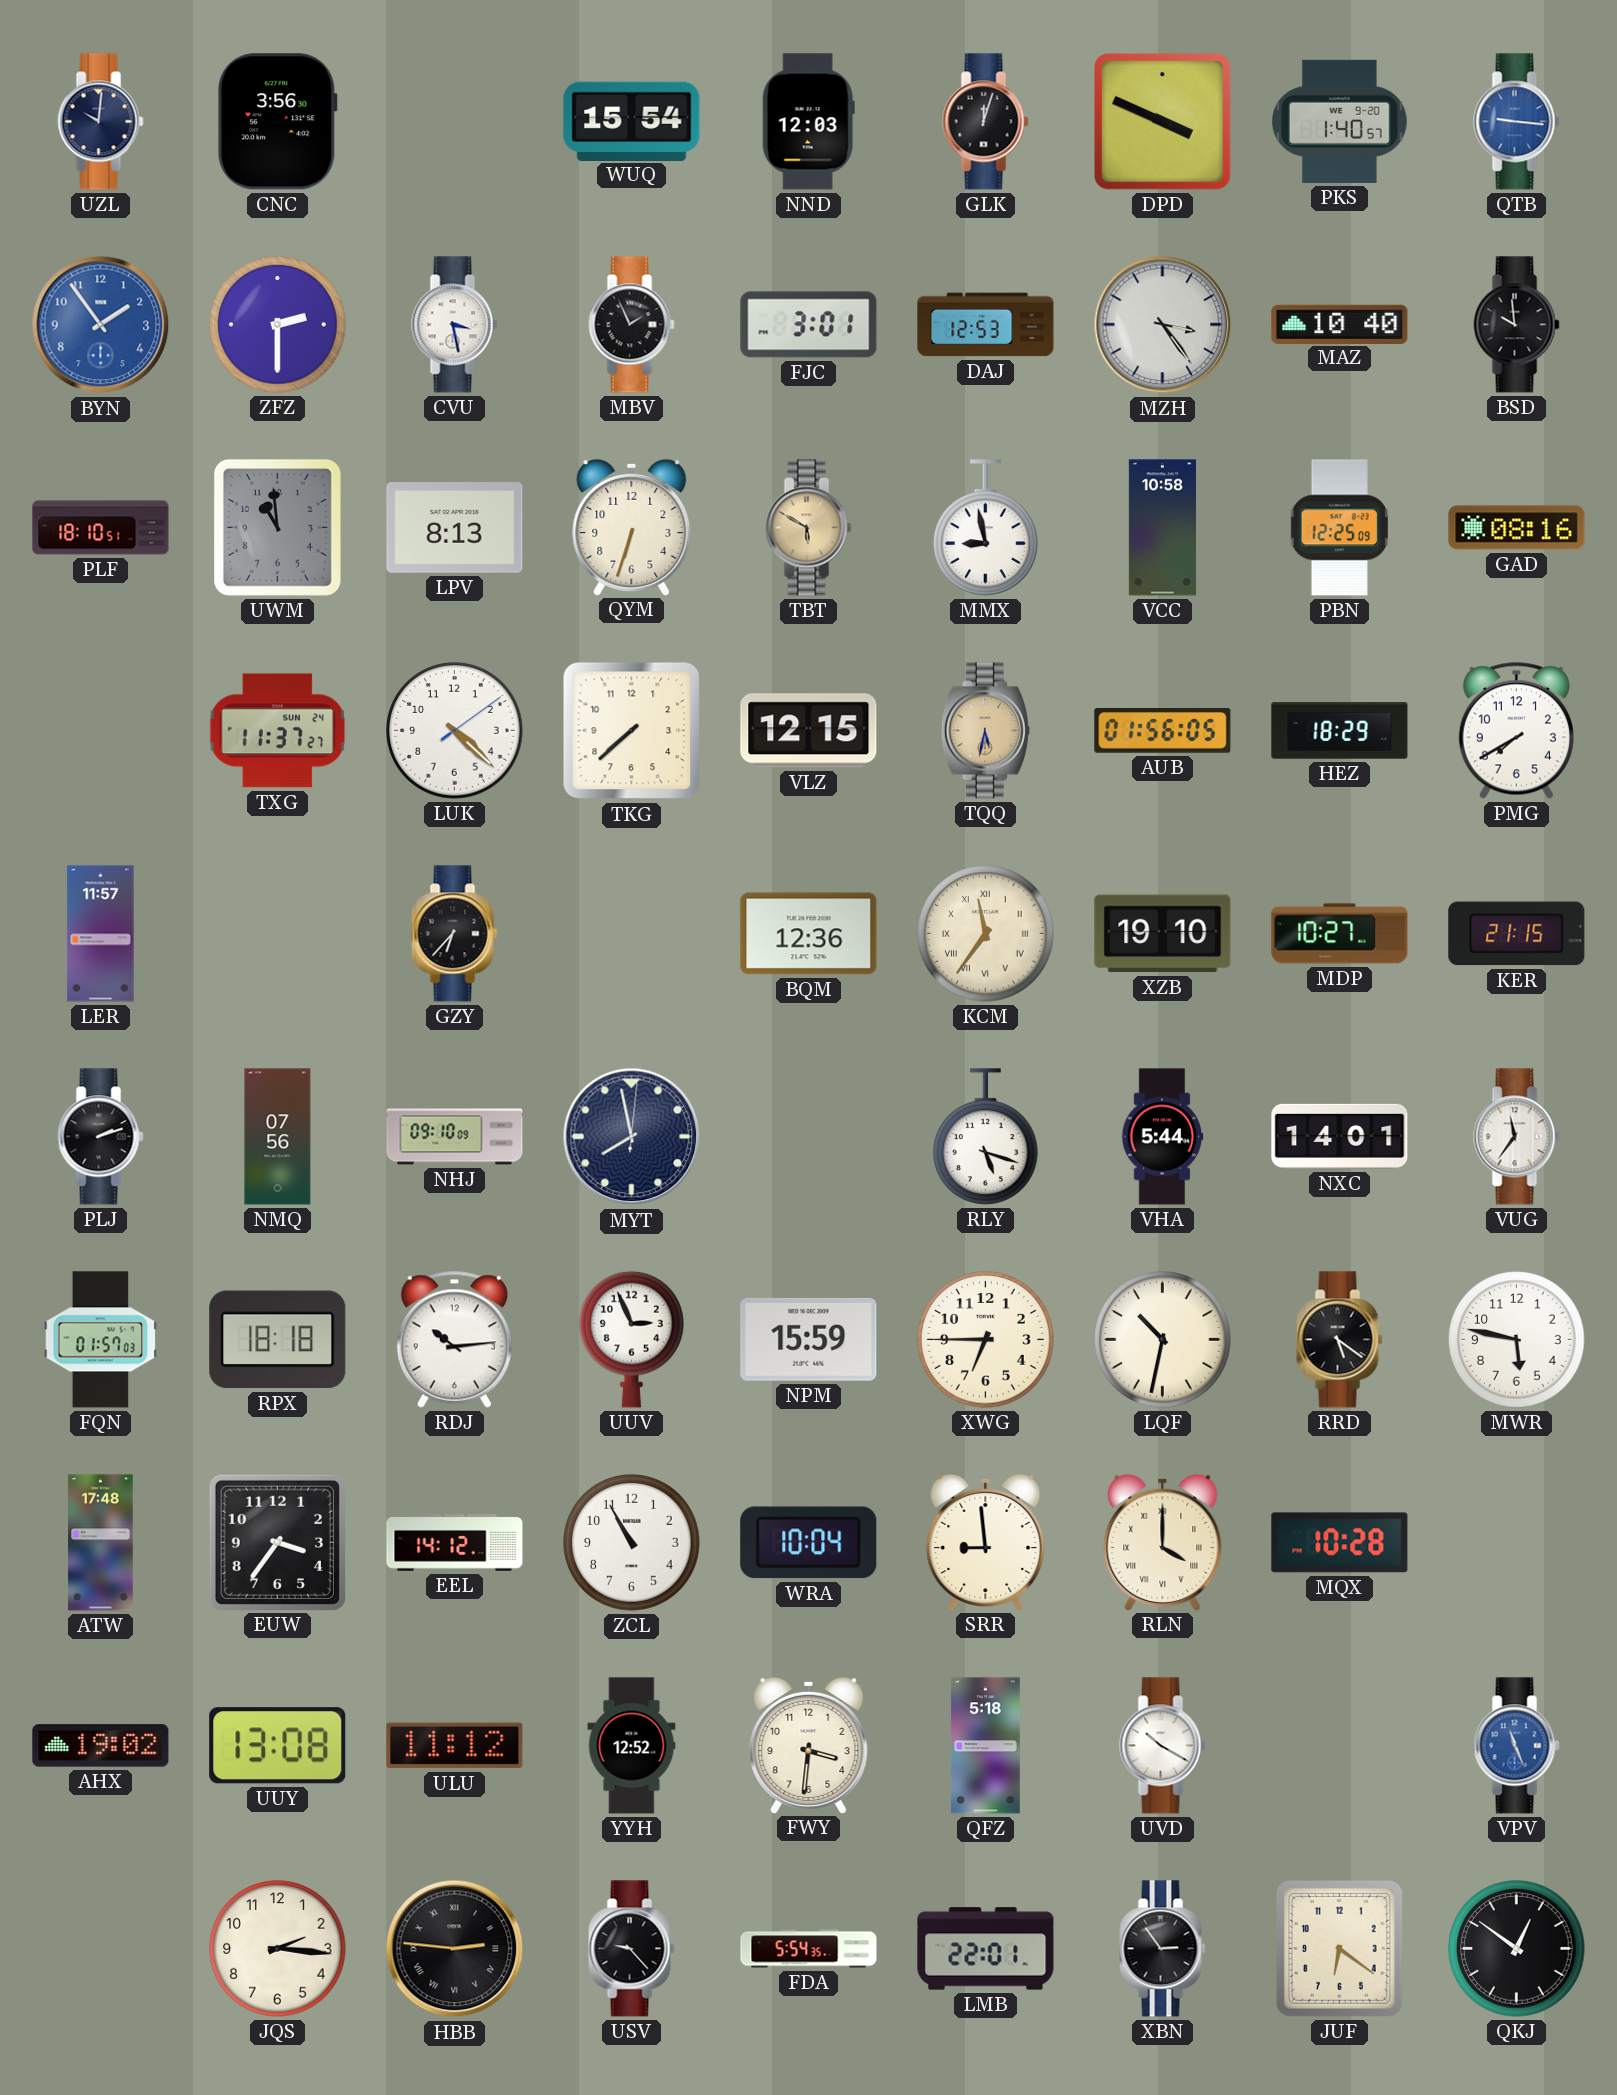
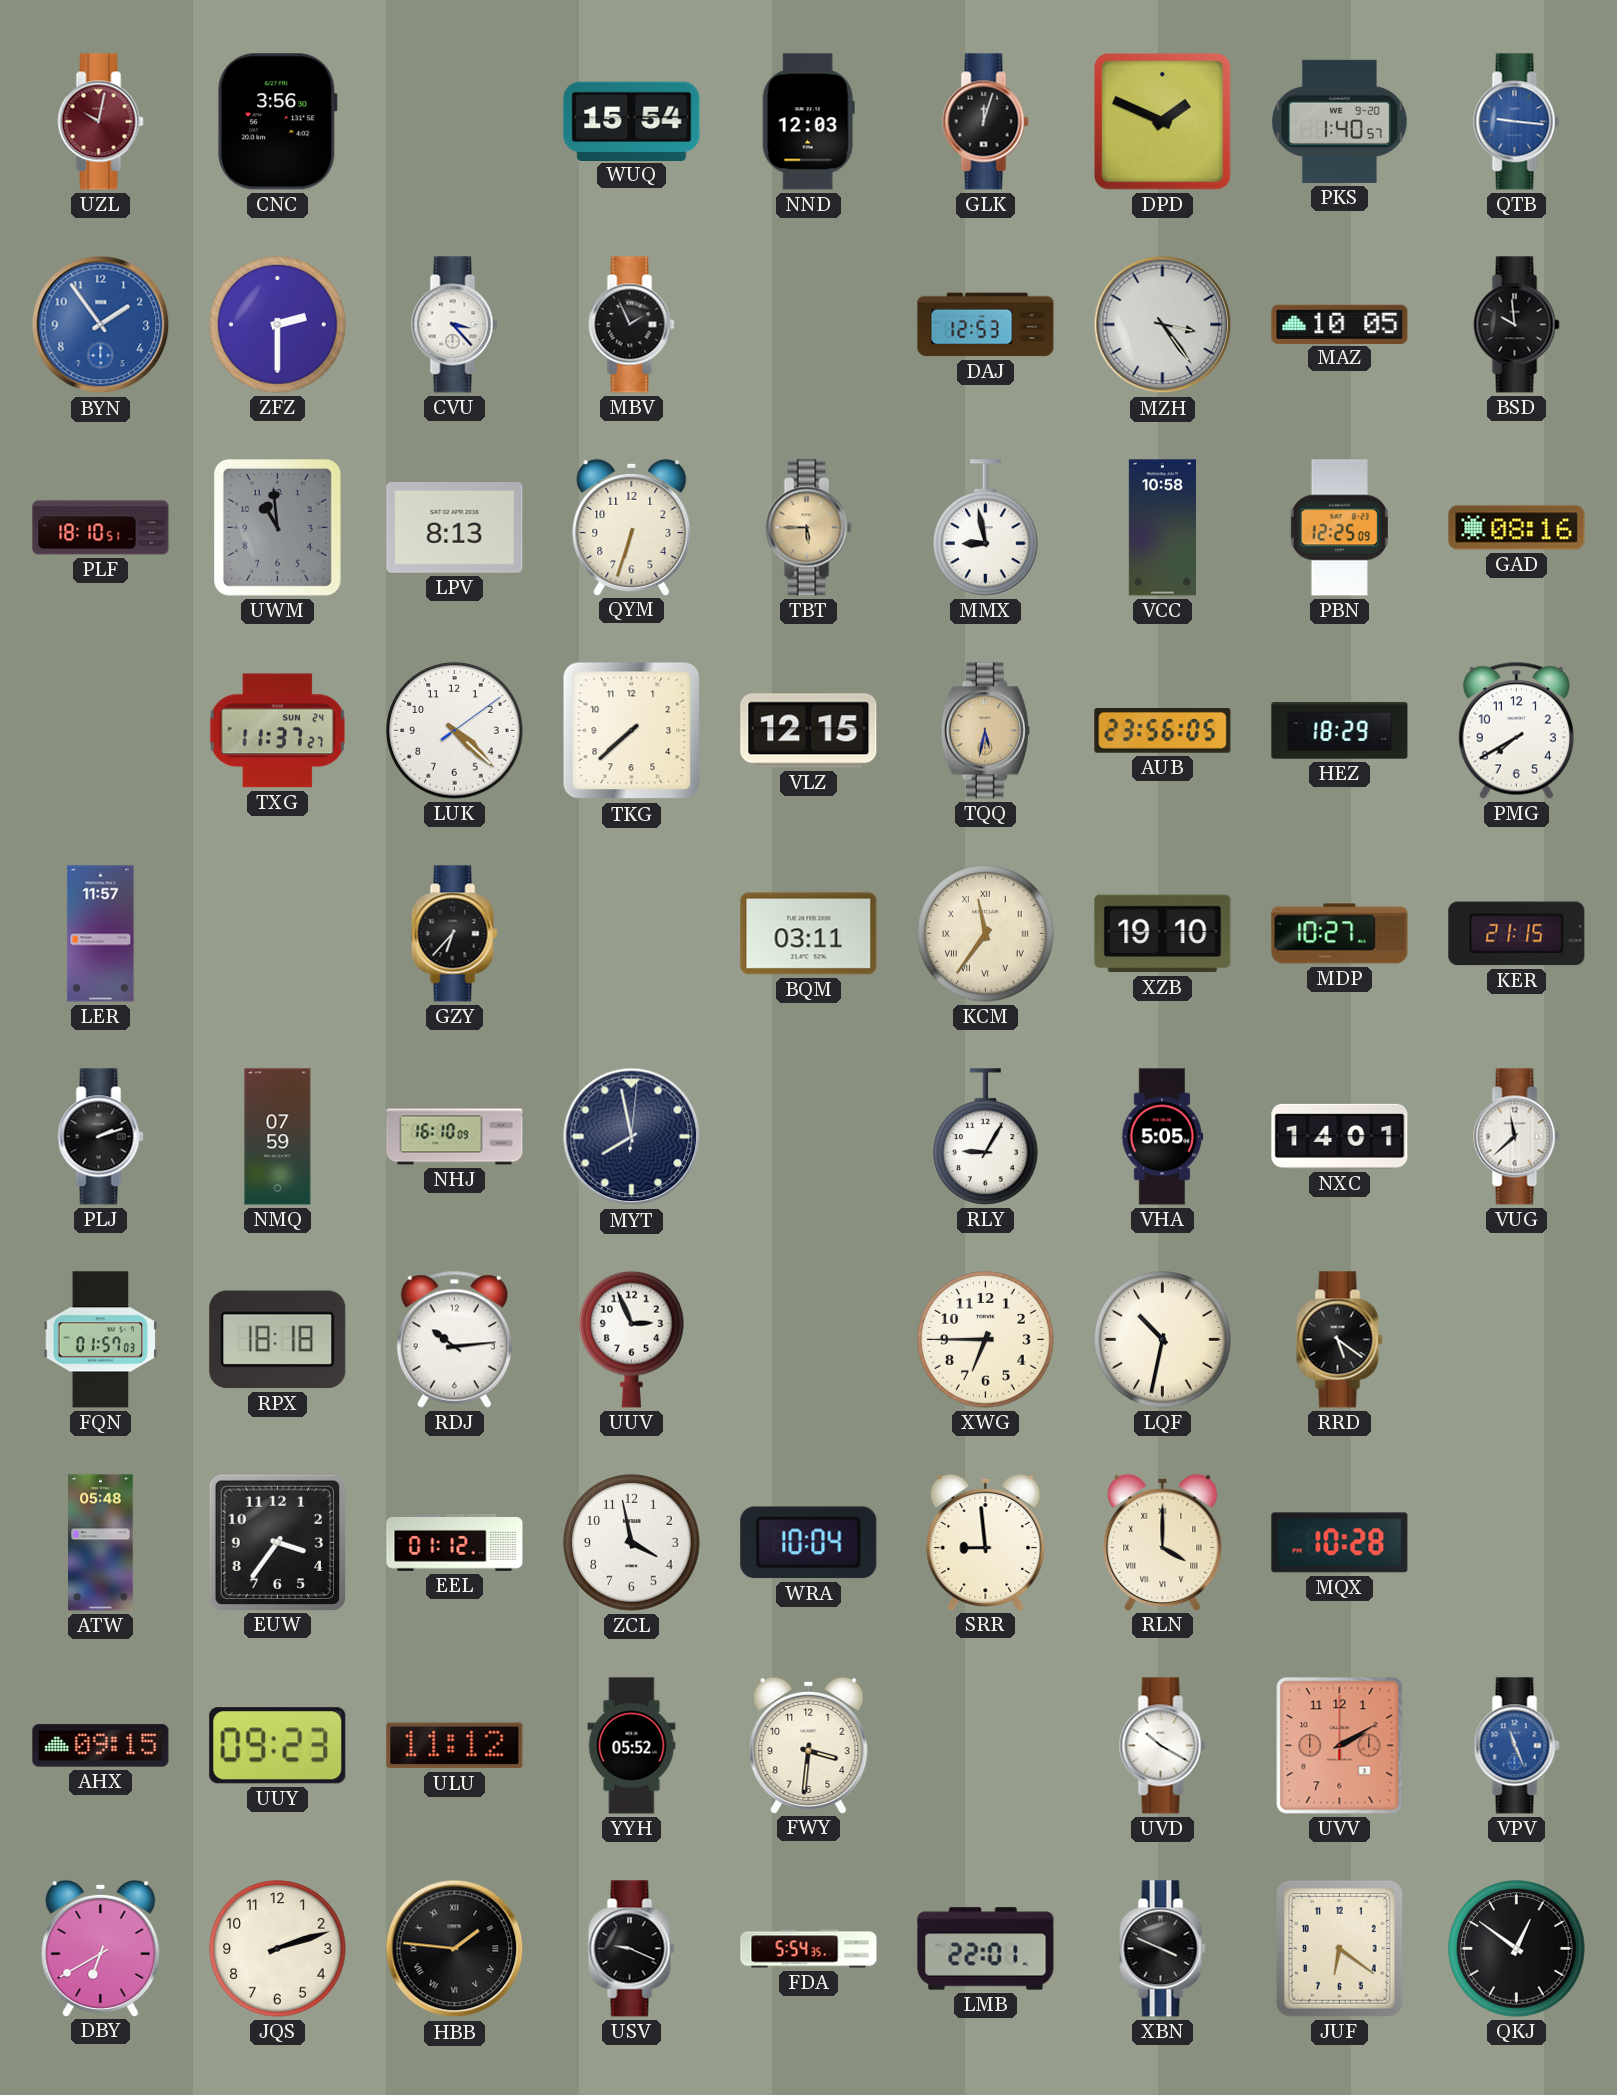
UZL: 10:01 -> 10:02
UZL dial: navy -> burgundy
DPD: 3:49 -> 1:49
CVU: 3:28 -> 3:23
FJC: 3:01 -> none
MAZ: 10:40 -> 10:05
TBT: 5:50 -> 5:45
AUB: 01:56 -> 23:56
BQM: 12:36 -> 03:11
NMQ: 07:56 -> 07:59
NHJ: 09:10 -> 16:10
RLY: 5:18 -> 9:05
VHA: 5:44 -> 5:05
VUG: 11:36 -> 11:38
NPM: 15:59 -> none
MWR: 5:47 -> none
ATW: 17:48 -> 05:48
EEL: 14:12 -> 01:12
ZCL: 10:55 -> 3:58
AHX: 19:02 -> 09:15
UUY: 13:08 -> 09:23
YYH: 12:52 -> 05:52
QFZ: 5:18 -> none
UVV: none -> 2:10
DBY: none -> 6:40
JQS: 2:16 -> 2:12
HBB: 2:46 -> 1:46
USV: 9:23 -> 9:19
XBN: 2:54 -> 3:49
